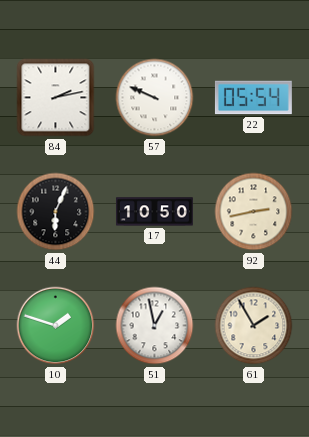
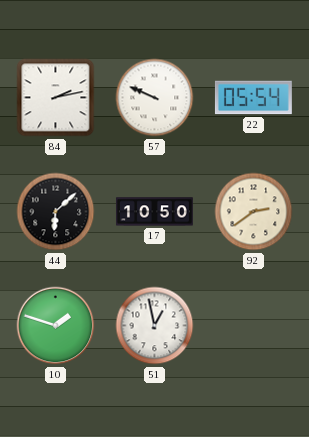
44: 6:04 -> 6:08
92: 2:43 -> 2:39
61: 1:55 -> none
